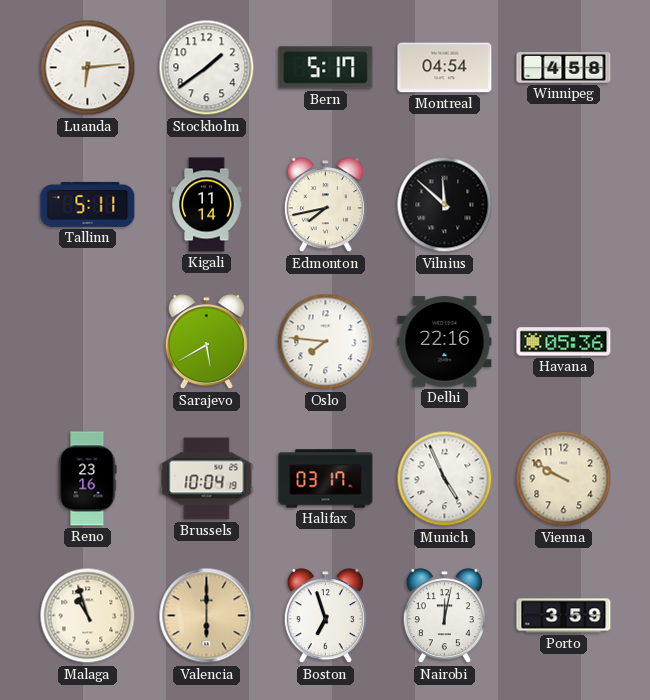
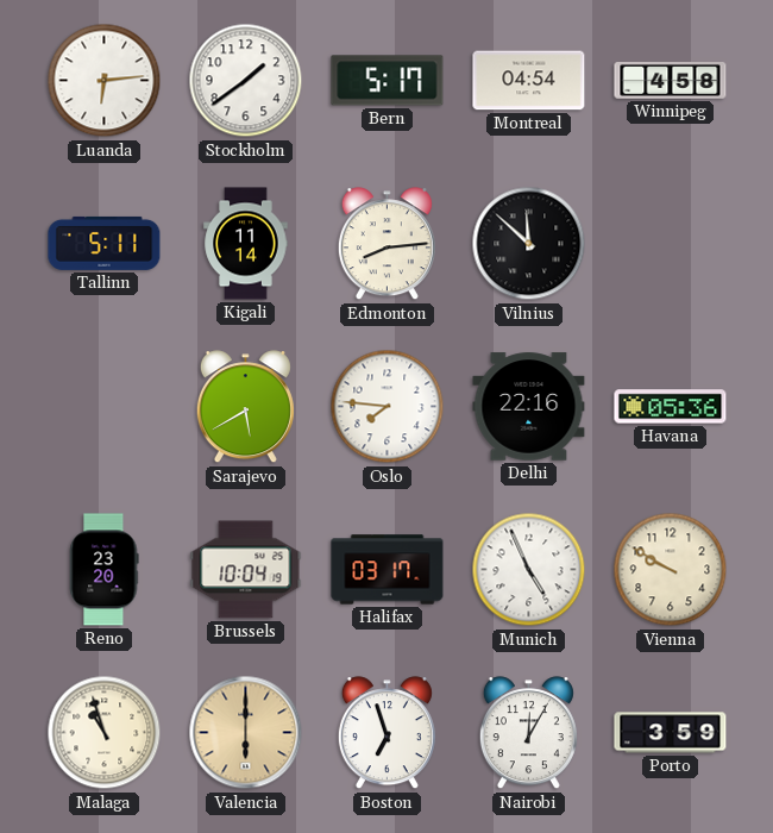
Edmonton: 7:43 -> 8:14
Reno: 23:16 -> 23:20
Nairobi: 12:02 -> 12:05
